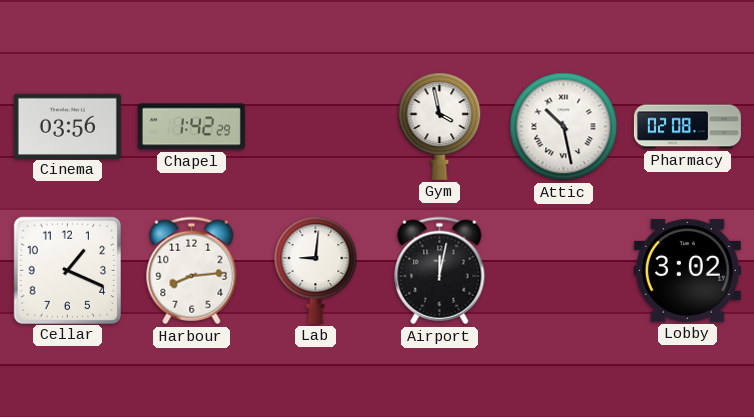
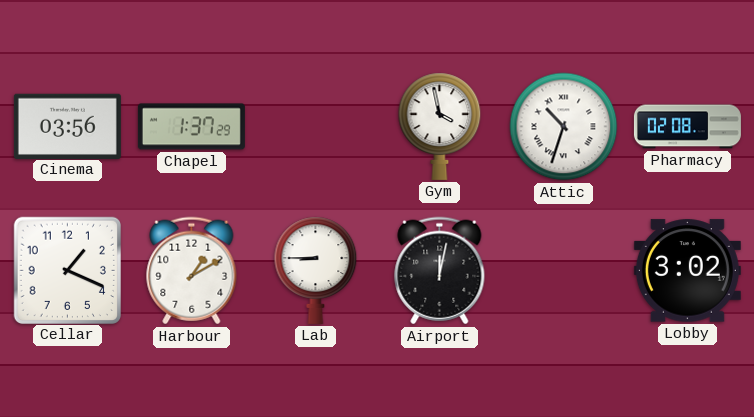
Chapel: 1:42 -> 1:37
Attic: 10:28 -> 10:33
Harbour: 8:14 -> 1:10
Lab: 9:01 -> 8:45
